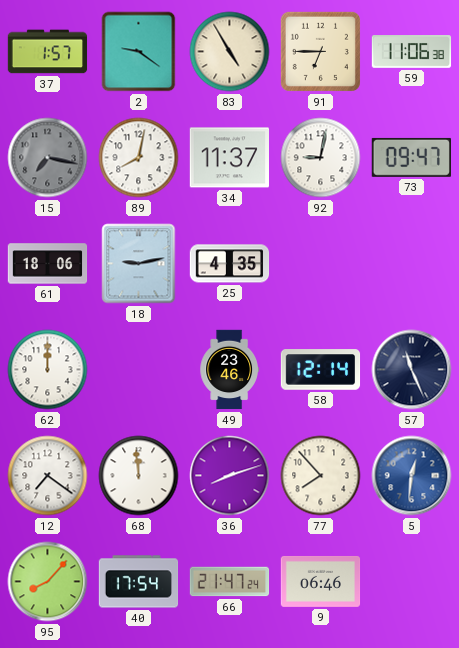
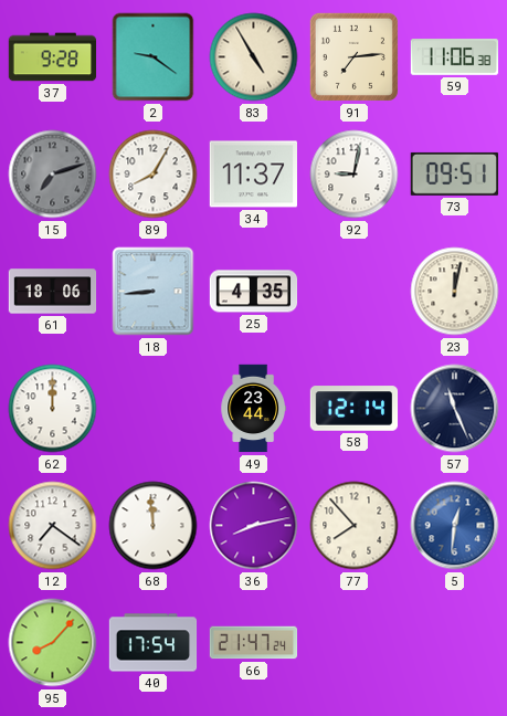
37: 1:57 -> 9:28
91: 6:45 -> 7:14
15: 7:17 -> 7:12
89: 8:02 -> 8:05
73: 09:47 -> 09:51
18: 9:13 -> 8:44
23: none -> 12:02
49: 23:46 -> 23:44
36: 8:12 -> 8:13
9: 06:46 -> none
